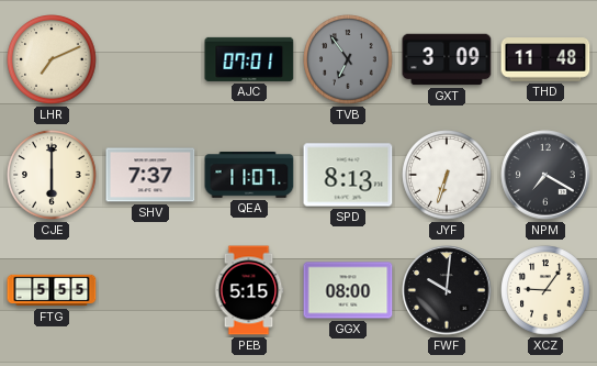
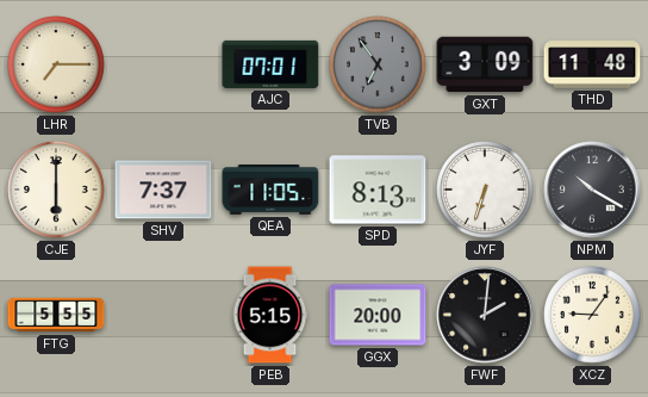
LHR: 7:11 -> 7:15
QEA: 11:07 -> 11:05
NPM: 7:20 -> 10:20
GGX: 08:00 -> 20:00
FWF: 10:01 -> 2:01
